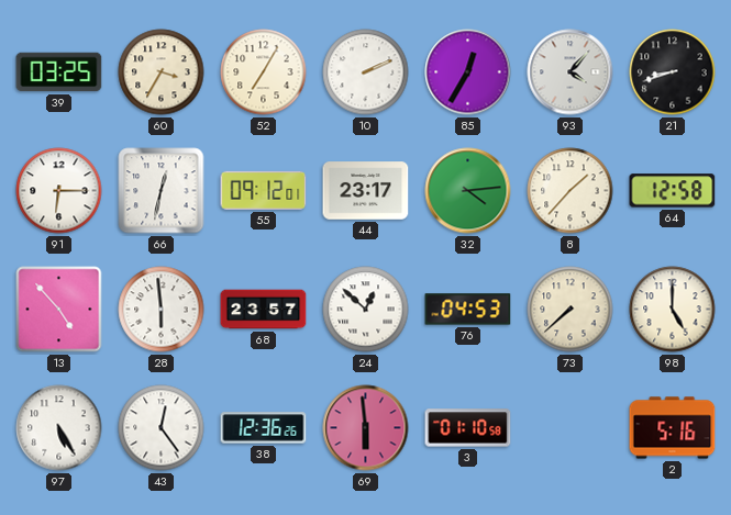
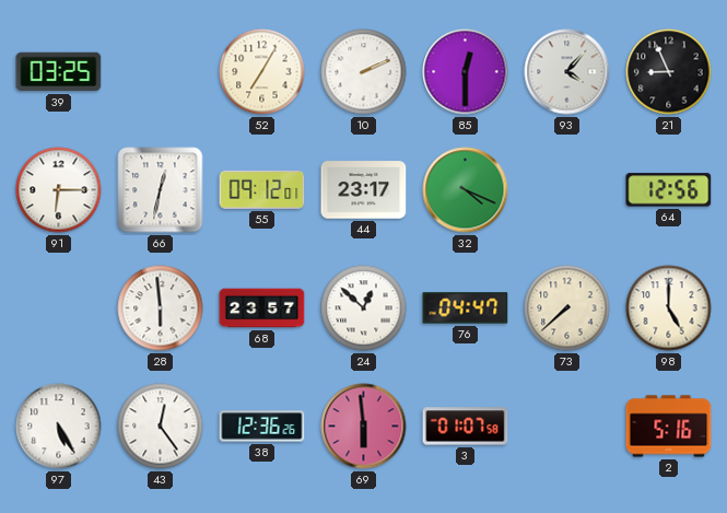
60: 3:35 -> none
85: 12:35 -> 12:30
21: 8:42 -> 8:56
32: 4:14 -> 4:19
8: 1:37 -> none
64: 12:58 -> 12:56
13: 4:53 -> none
76: 04:53 -> 04:47
3: 01:10 -> 01:07
